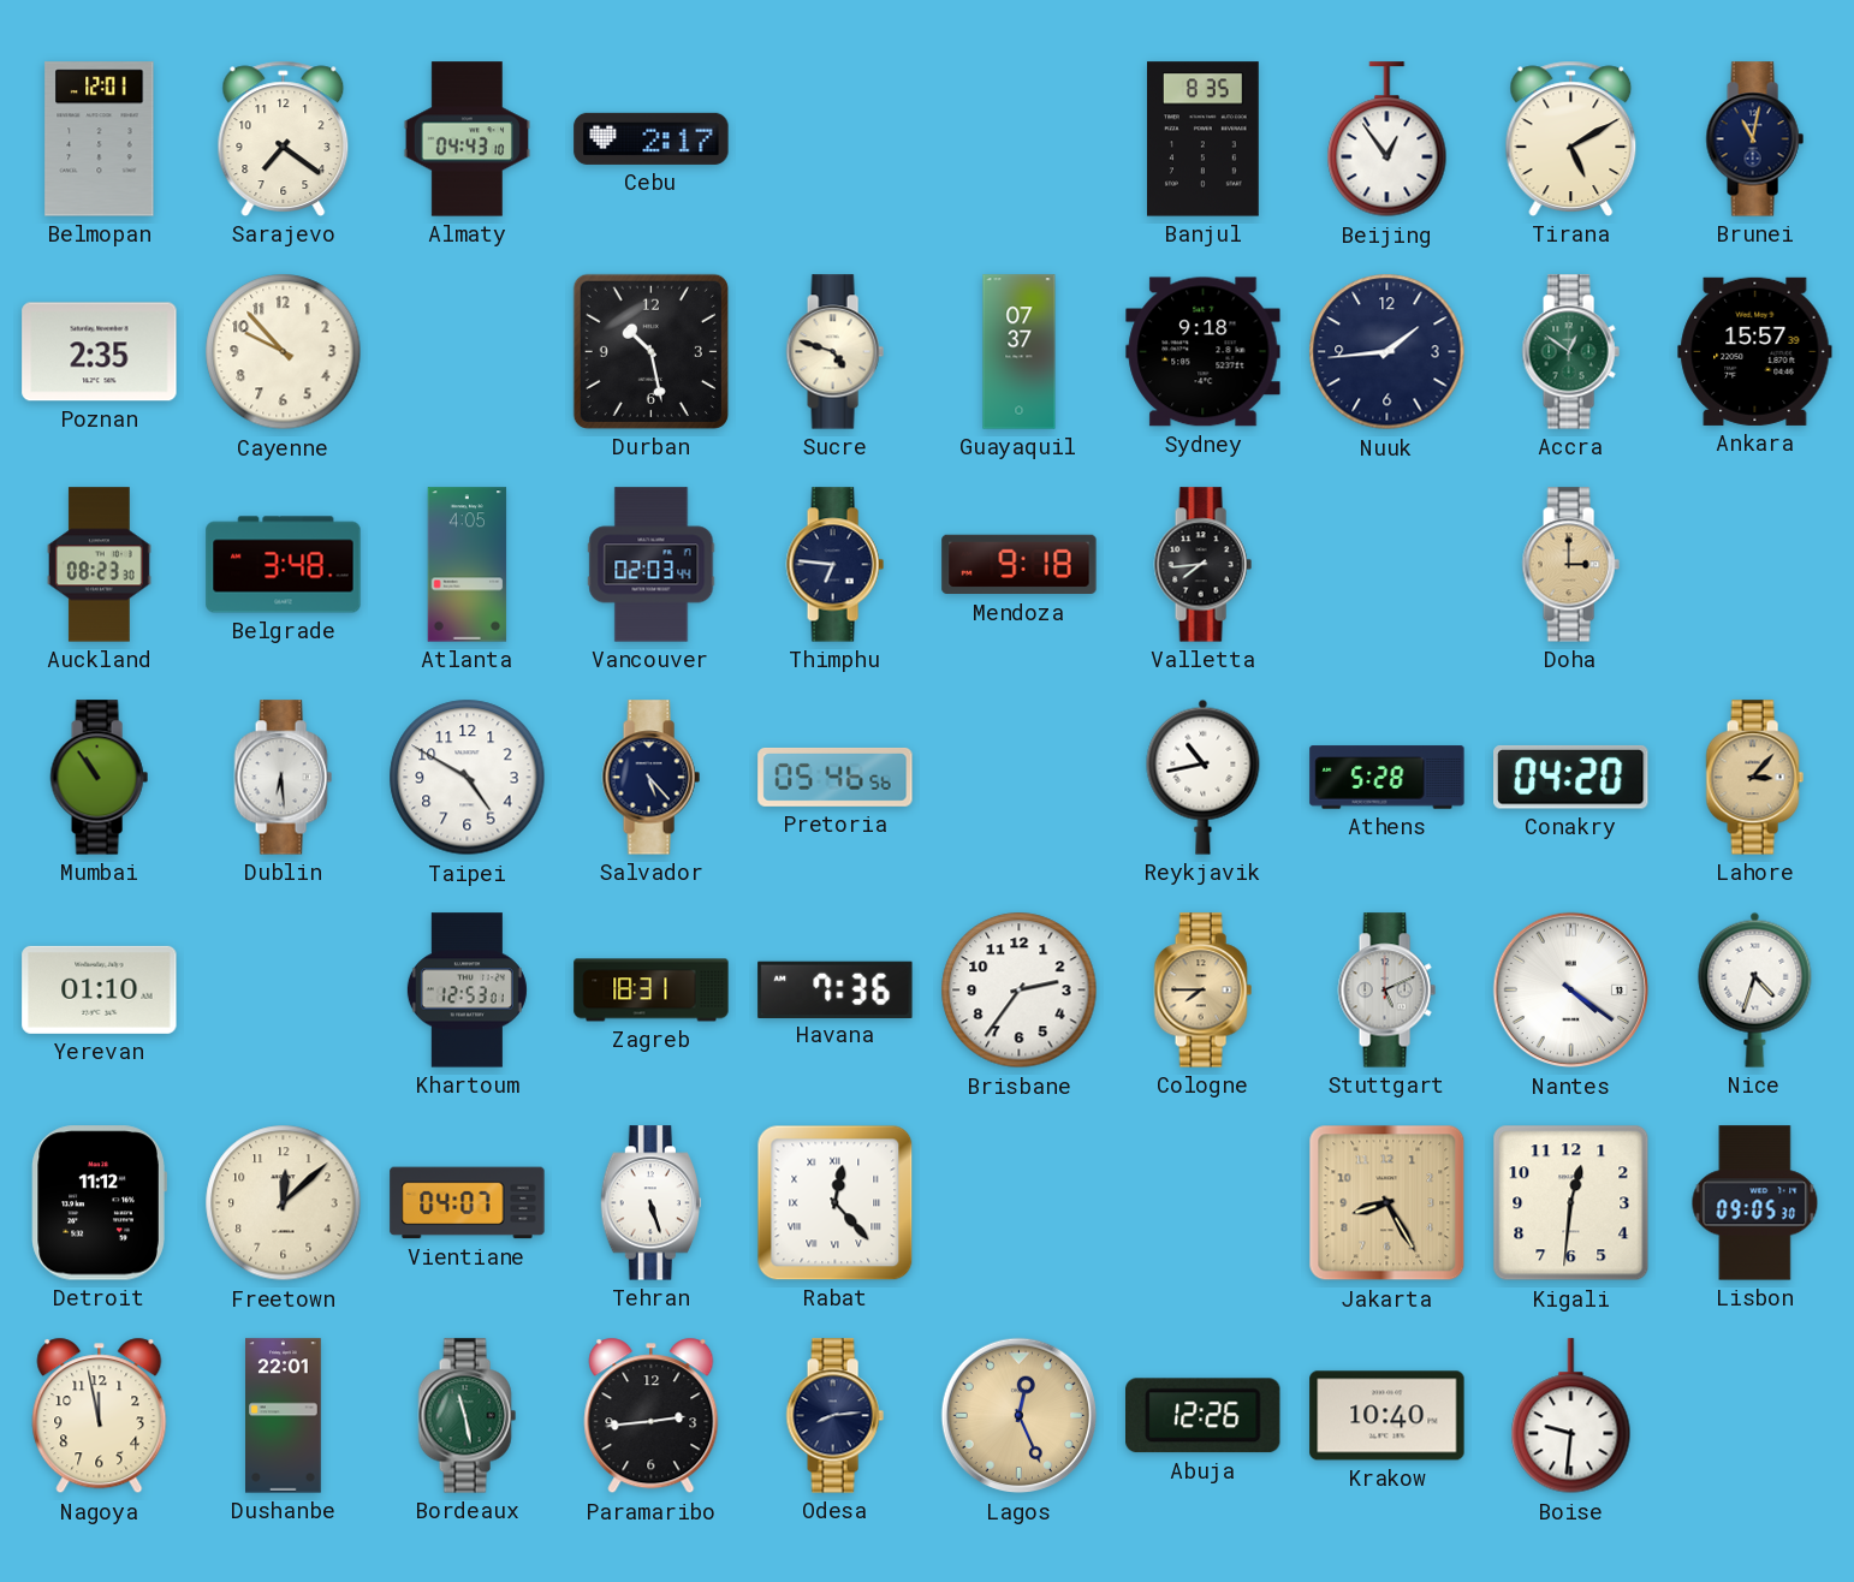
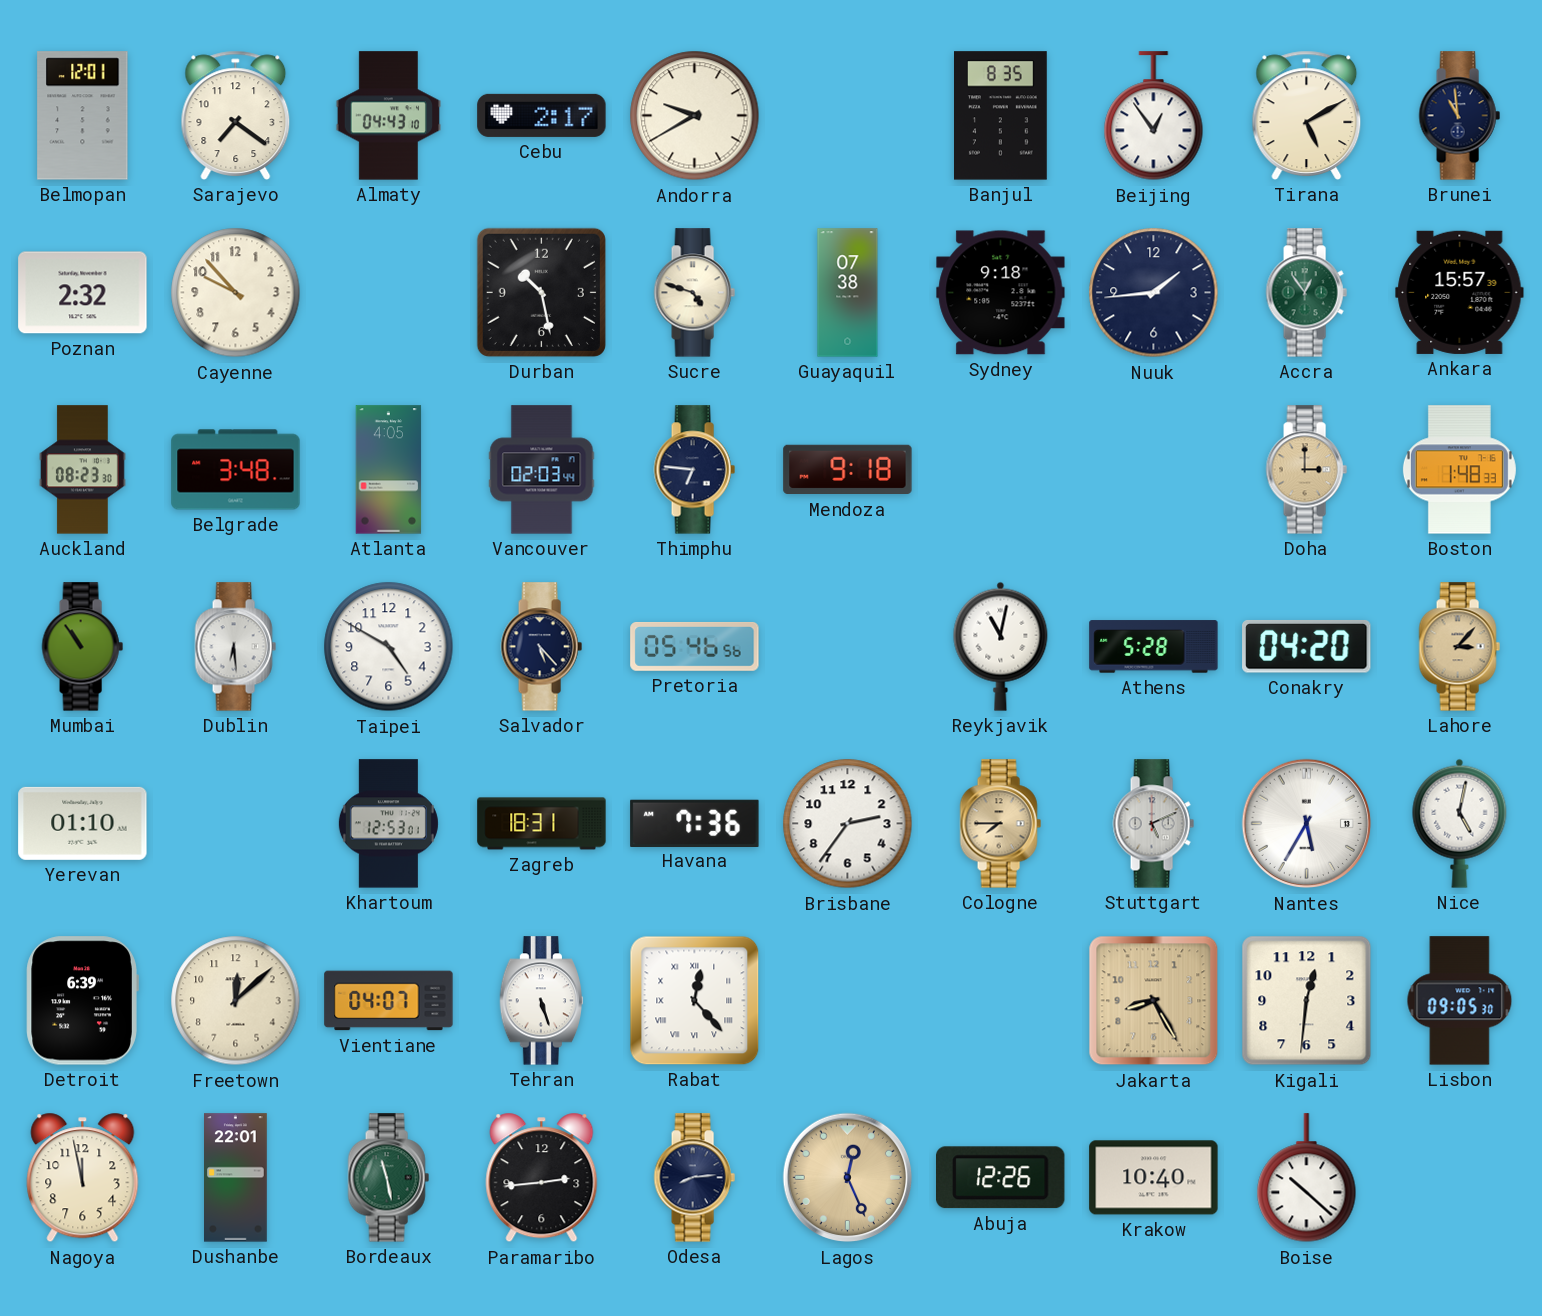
Andorra: none -> 9:40
Brunei: 11:02 -> 10:59
Poznan: 2:35 -> 2:32
Guayaquil: 07:37 -> 07:38
Accra: 12:51 -> 12:54
Valletta: 7:44 -> none
Boston: none -> 1:48
Reykjavik: 10:43 -> 11:02
Nantes: 4:21 -> 5:35
Nice: 4:33 -> 5:02
Detroit: 11:12 -> 6:39
Boise: 9:31 -> 10:22
